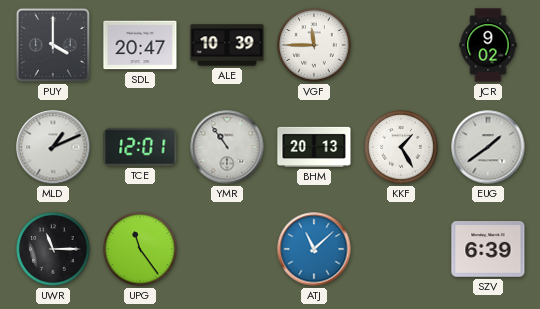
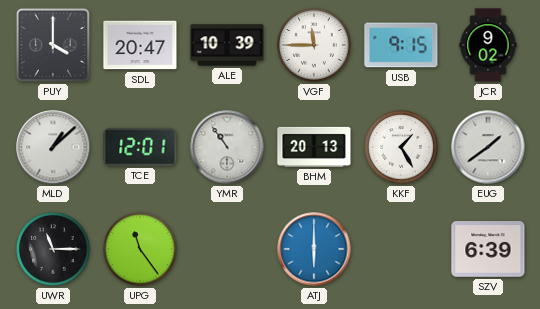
USB: none -> 9:15
MLD: 1:11 -> 1:08
ATJ: 11:08 -> 6:00
